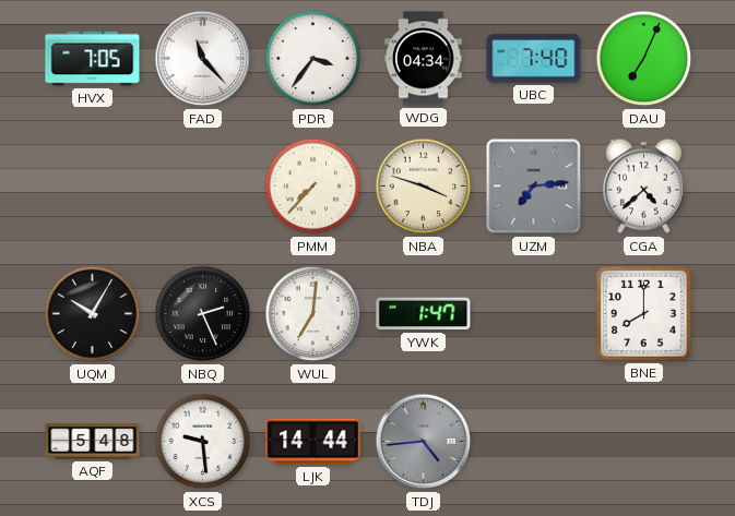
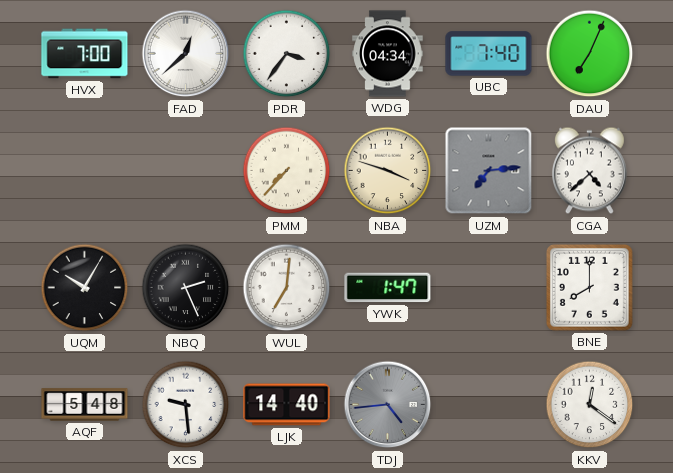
HVX: 7:05 -> 7:00
FAD: 11:23 -> 12:38
LJK: 14:44 -> 14:40
KKV: none -> 12:21
